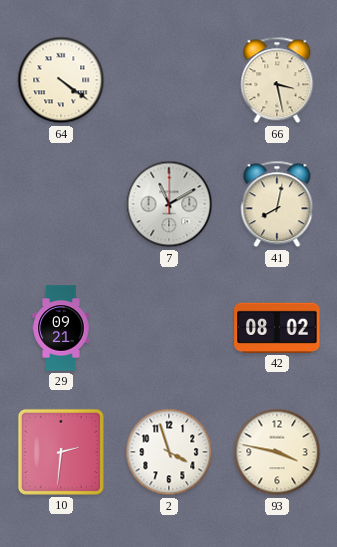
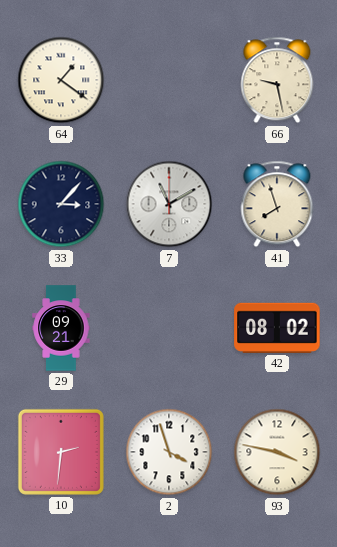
64: 4:21 -> 1:21
66: 3:28 -> 9:28
33: none -> 3:07
41: 8:02 -> 7:57
